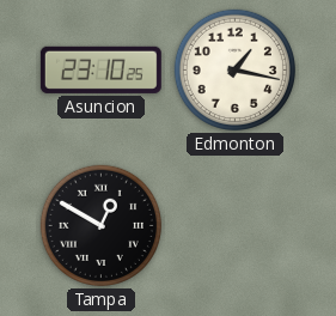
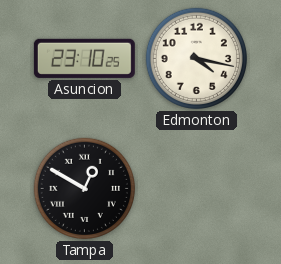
Edmonton: 1:17 -> 4:17
